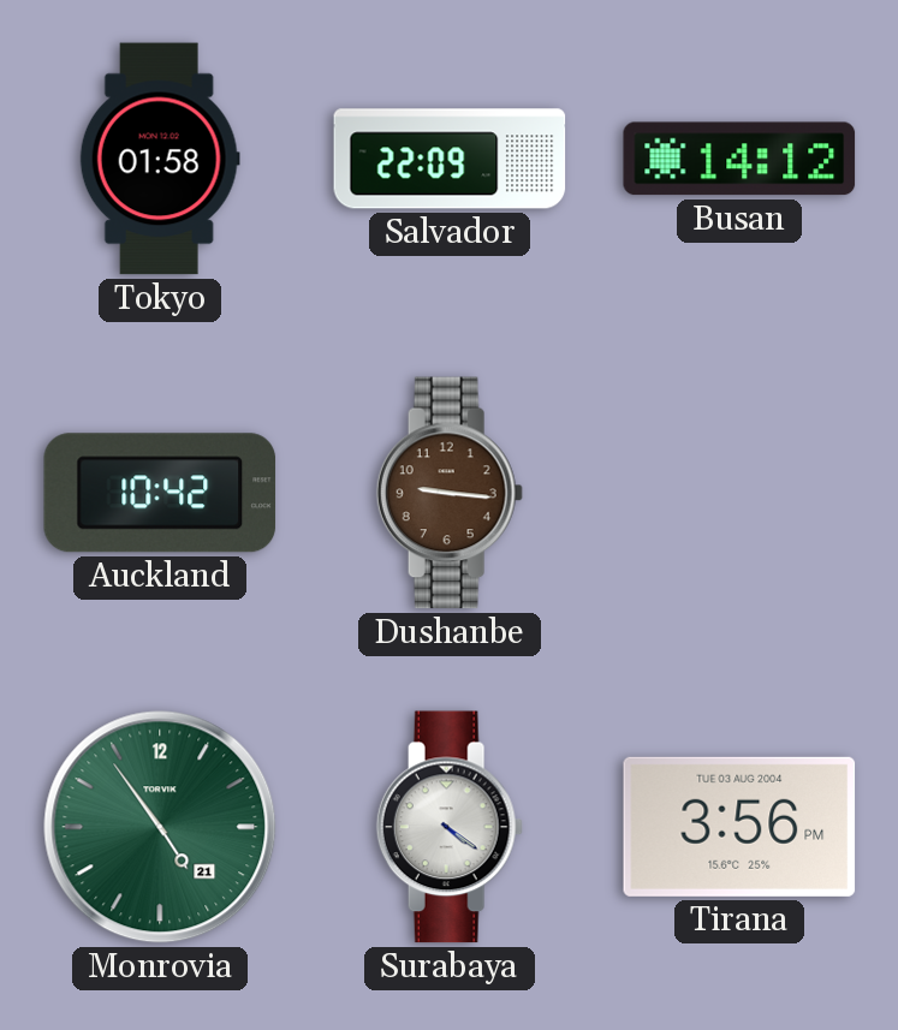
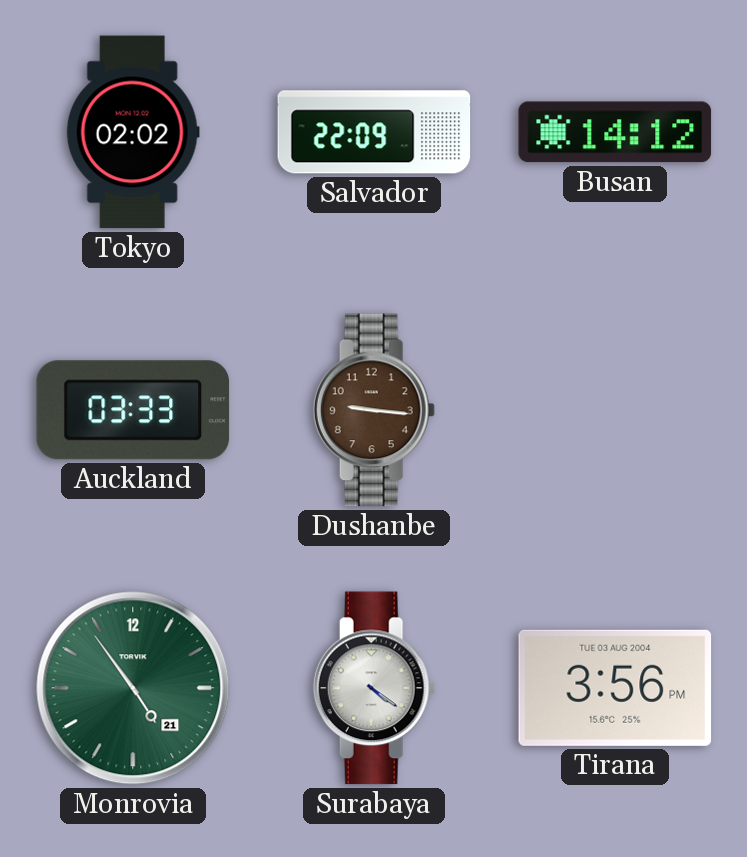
Tokyo: 01:58 -> 02:02
Auckland: 10:42 -> 03:33
